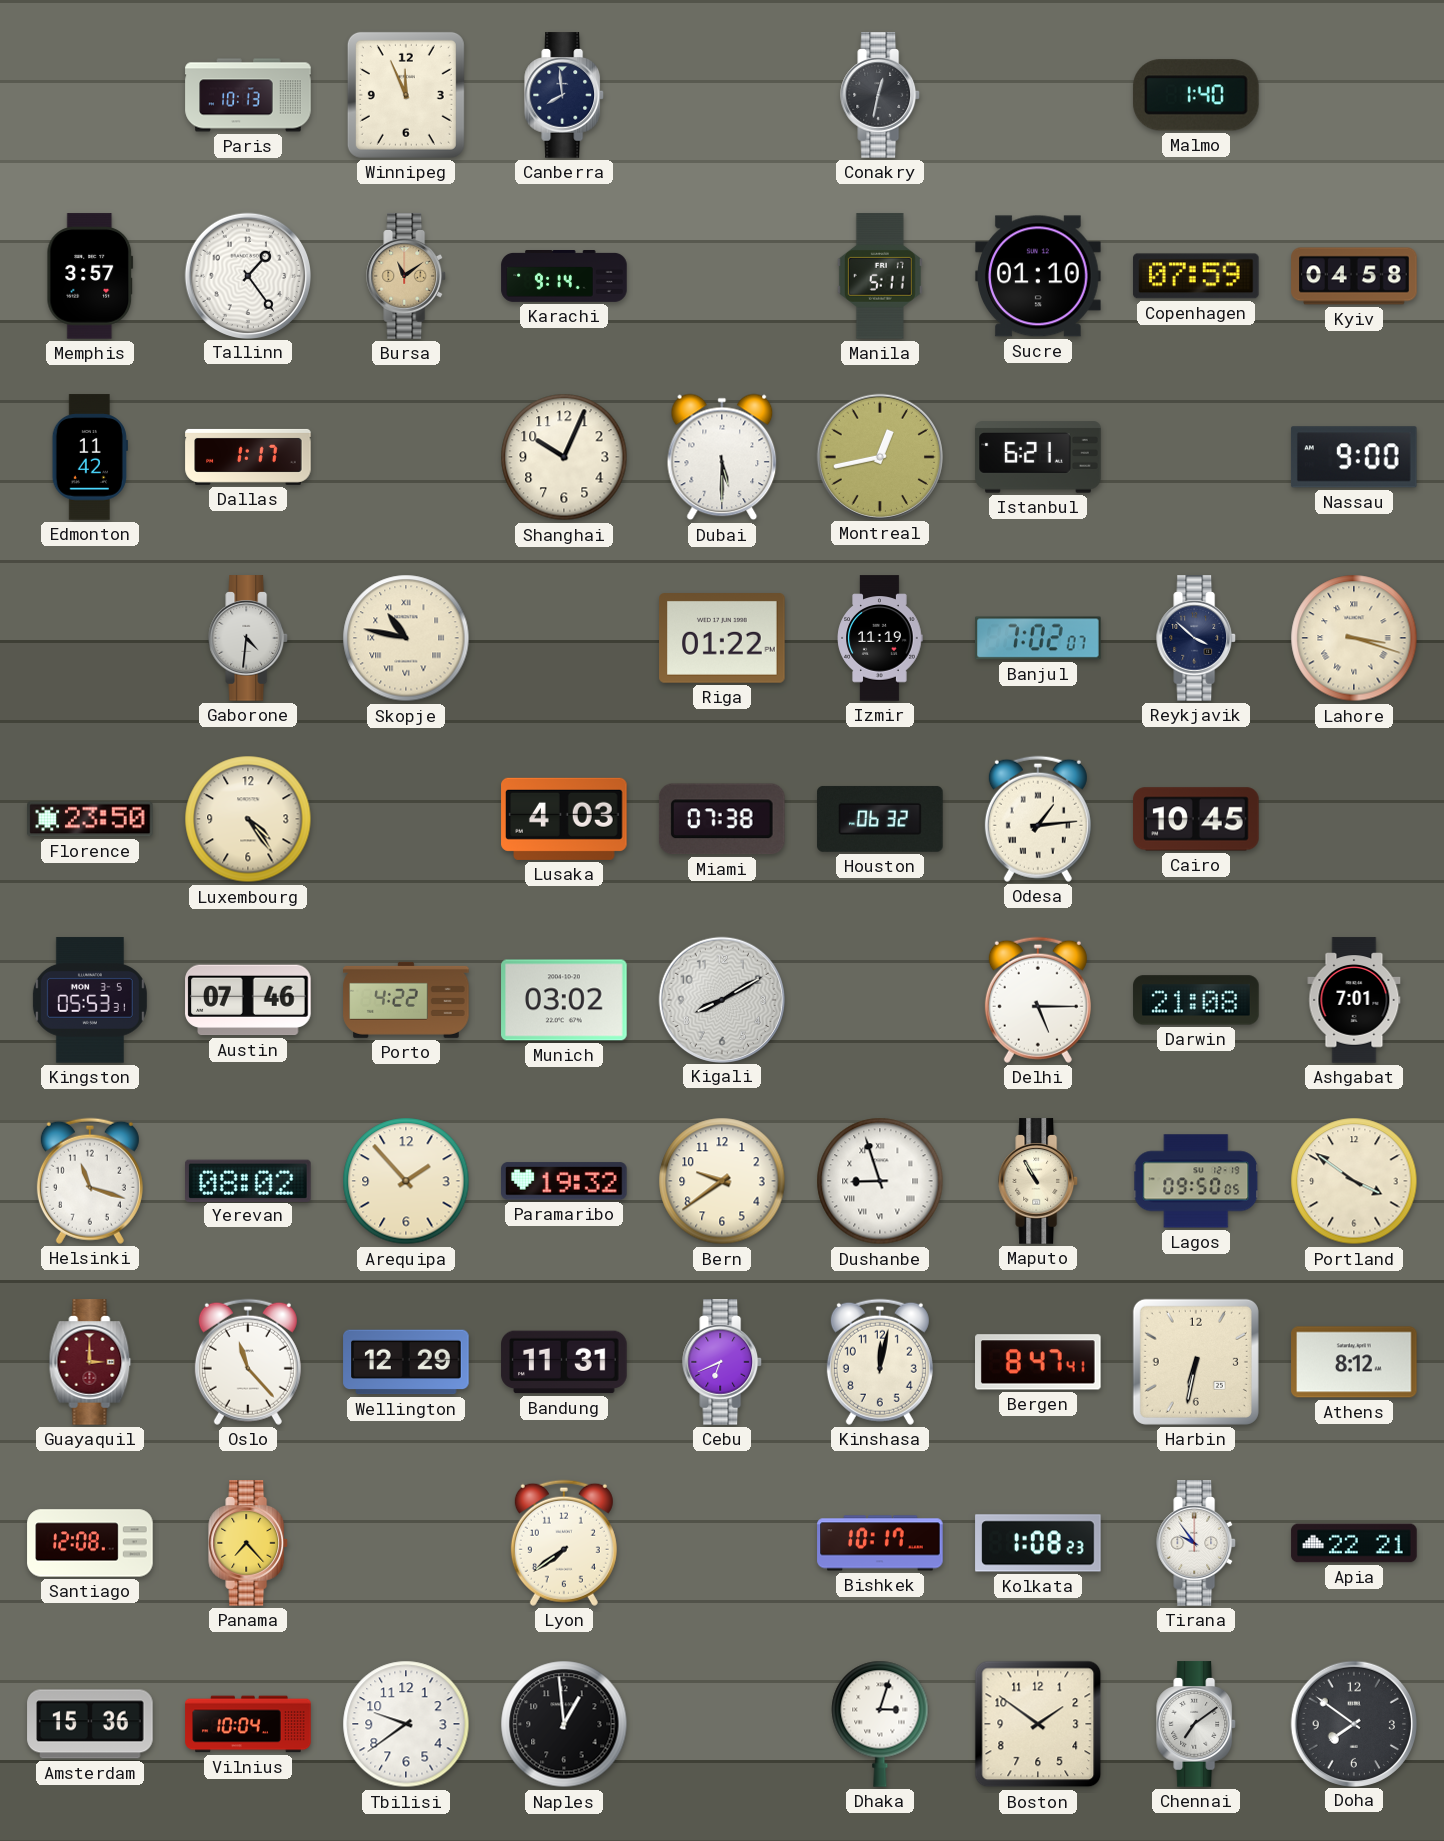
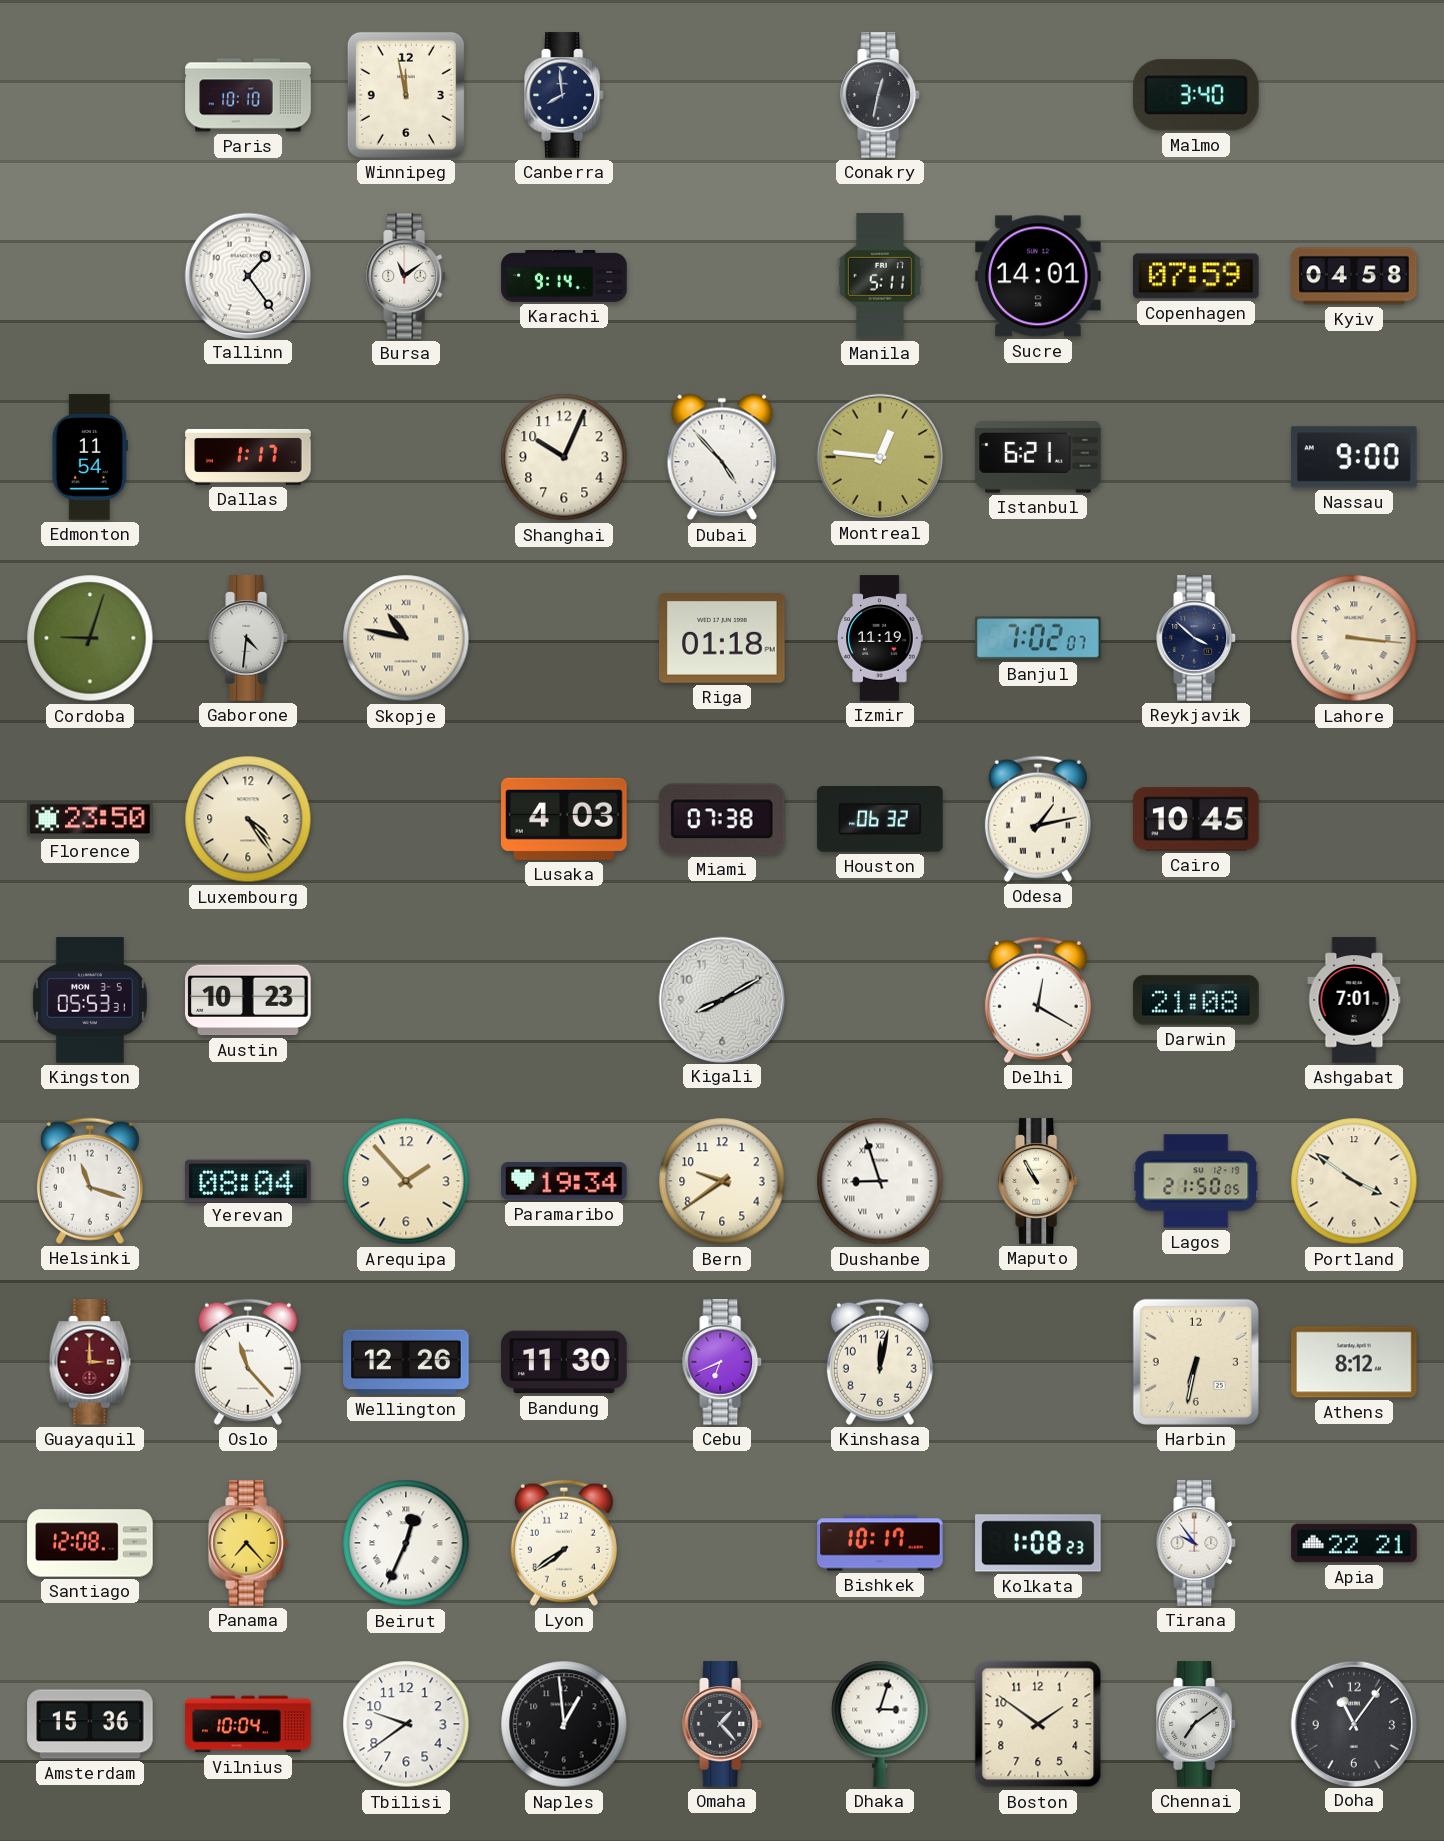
Paris: 10:13 -> 10:10
Winnipeg: 11:56 -> 11:58
Malmo: 1:40 -> 3:40
Memphis: 3:57 -> none
Bursa dial: champagne -> white
Sucre: 01:10 -> 14:01
Edmonton: 11:42 -> 11:54
Dubai: 5:30 -> 4:53
Montreal: 12:43 -> 12:46
Cordoba: none -> 9:03
Riga: 01:22 -> 01:18
Lahore: 3:18 -> 3:16
Odesa: 1:14 -> 1:13
Austin: 07:46 -> 10:23
Porto: 4:22 -> none
Munich: 03:02 -> none
Delhi: 5:15 -> 12:20
Yerevan: 08:02 -> 08:04
Paramaribo: 19:32 -> 19:34
Lagos: 09:50 -> 21:50
Wellington: 12:29 -> 12:26
Bandung: 11:31 -> 11:30
Bergen: 8:47 -> none
Beirut: none -> 12:34
Omaha: none -> 1:23
Doha: 7:51 -> 11:06
